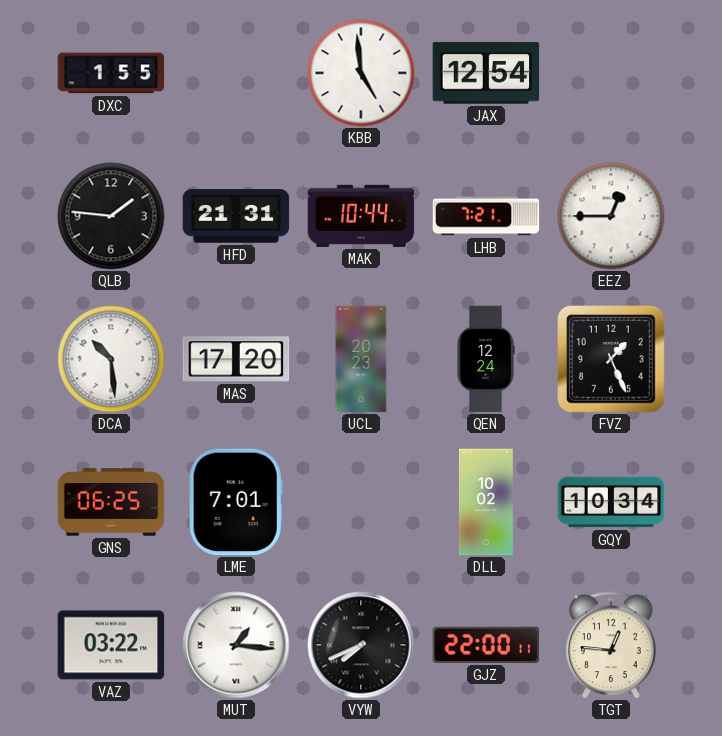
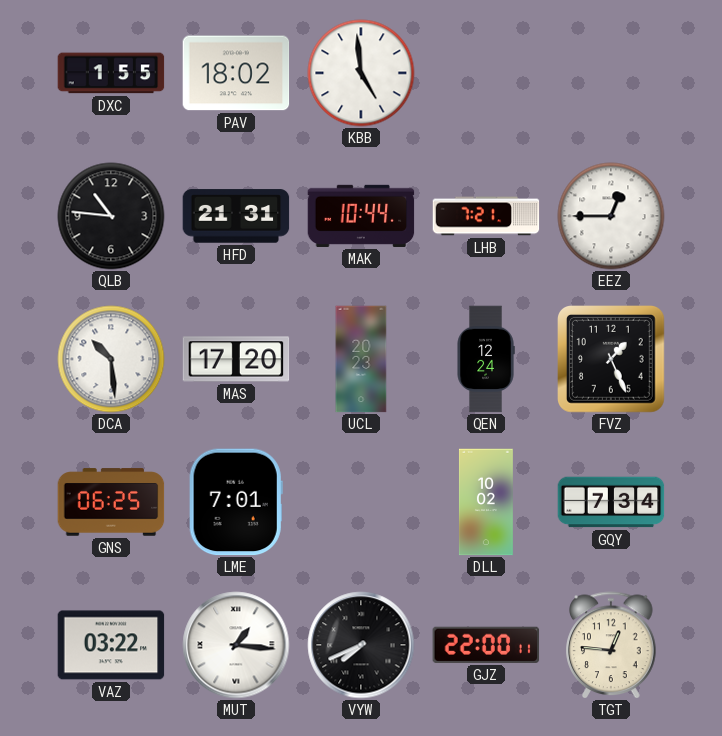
PAV: none -> 18:02
JAX: 12:54 -> none
QLB: 1:46 -> 10:46
GQY: 10:34 -> 7:34
